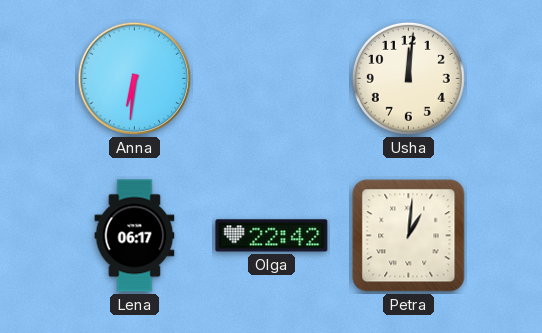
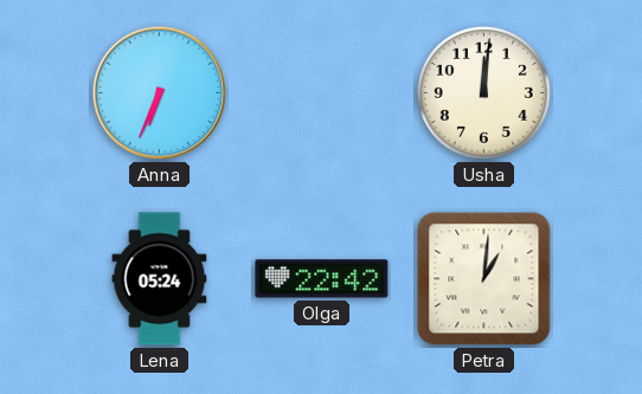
Anna: 6:31 -> 6:34
Lena: 06:17 -> 05:24
